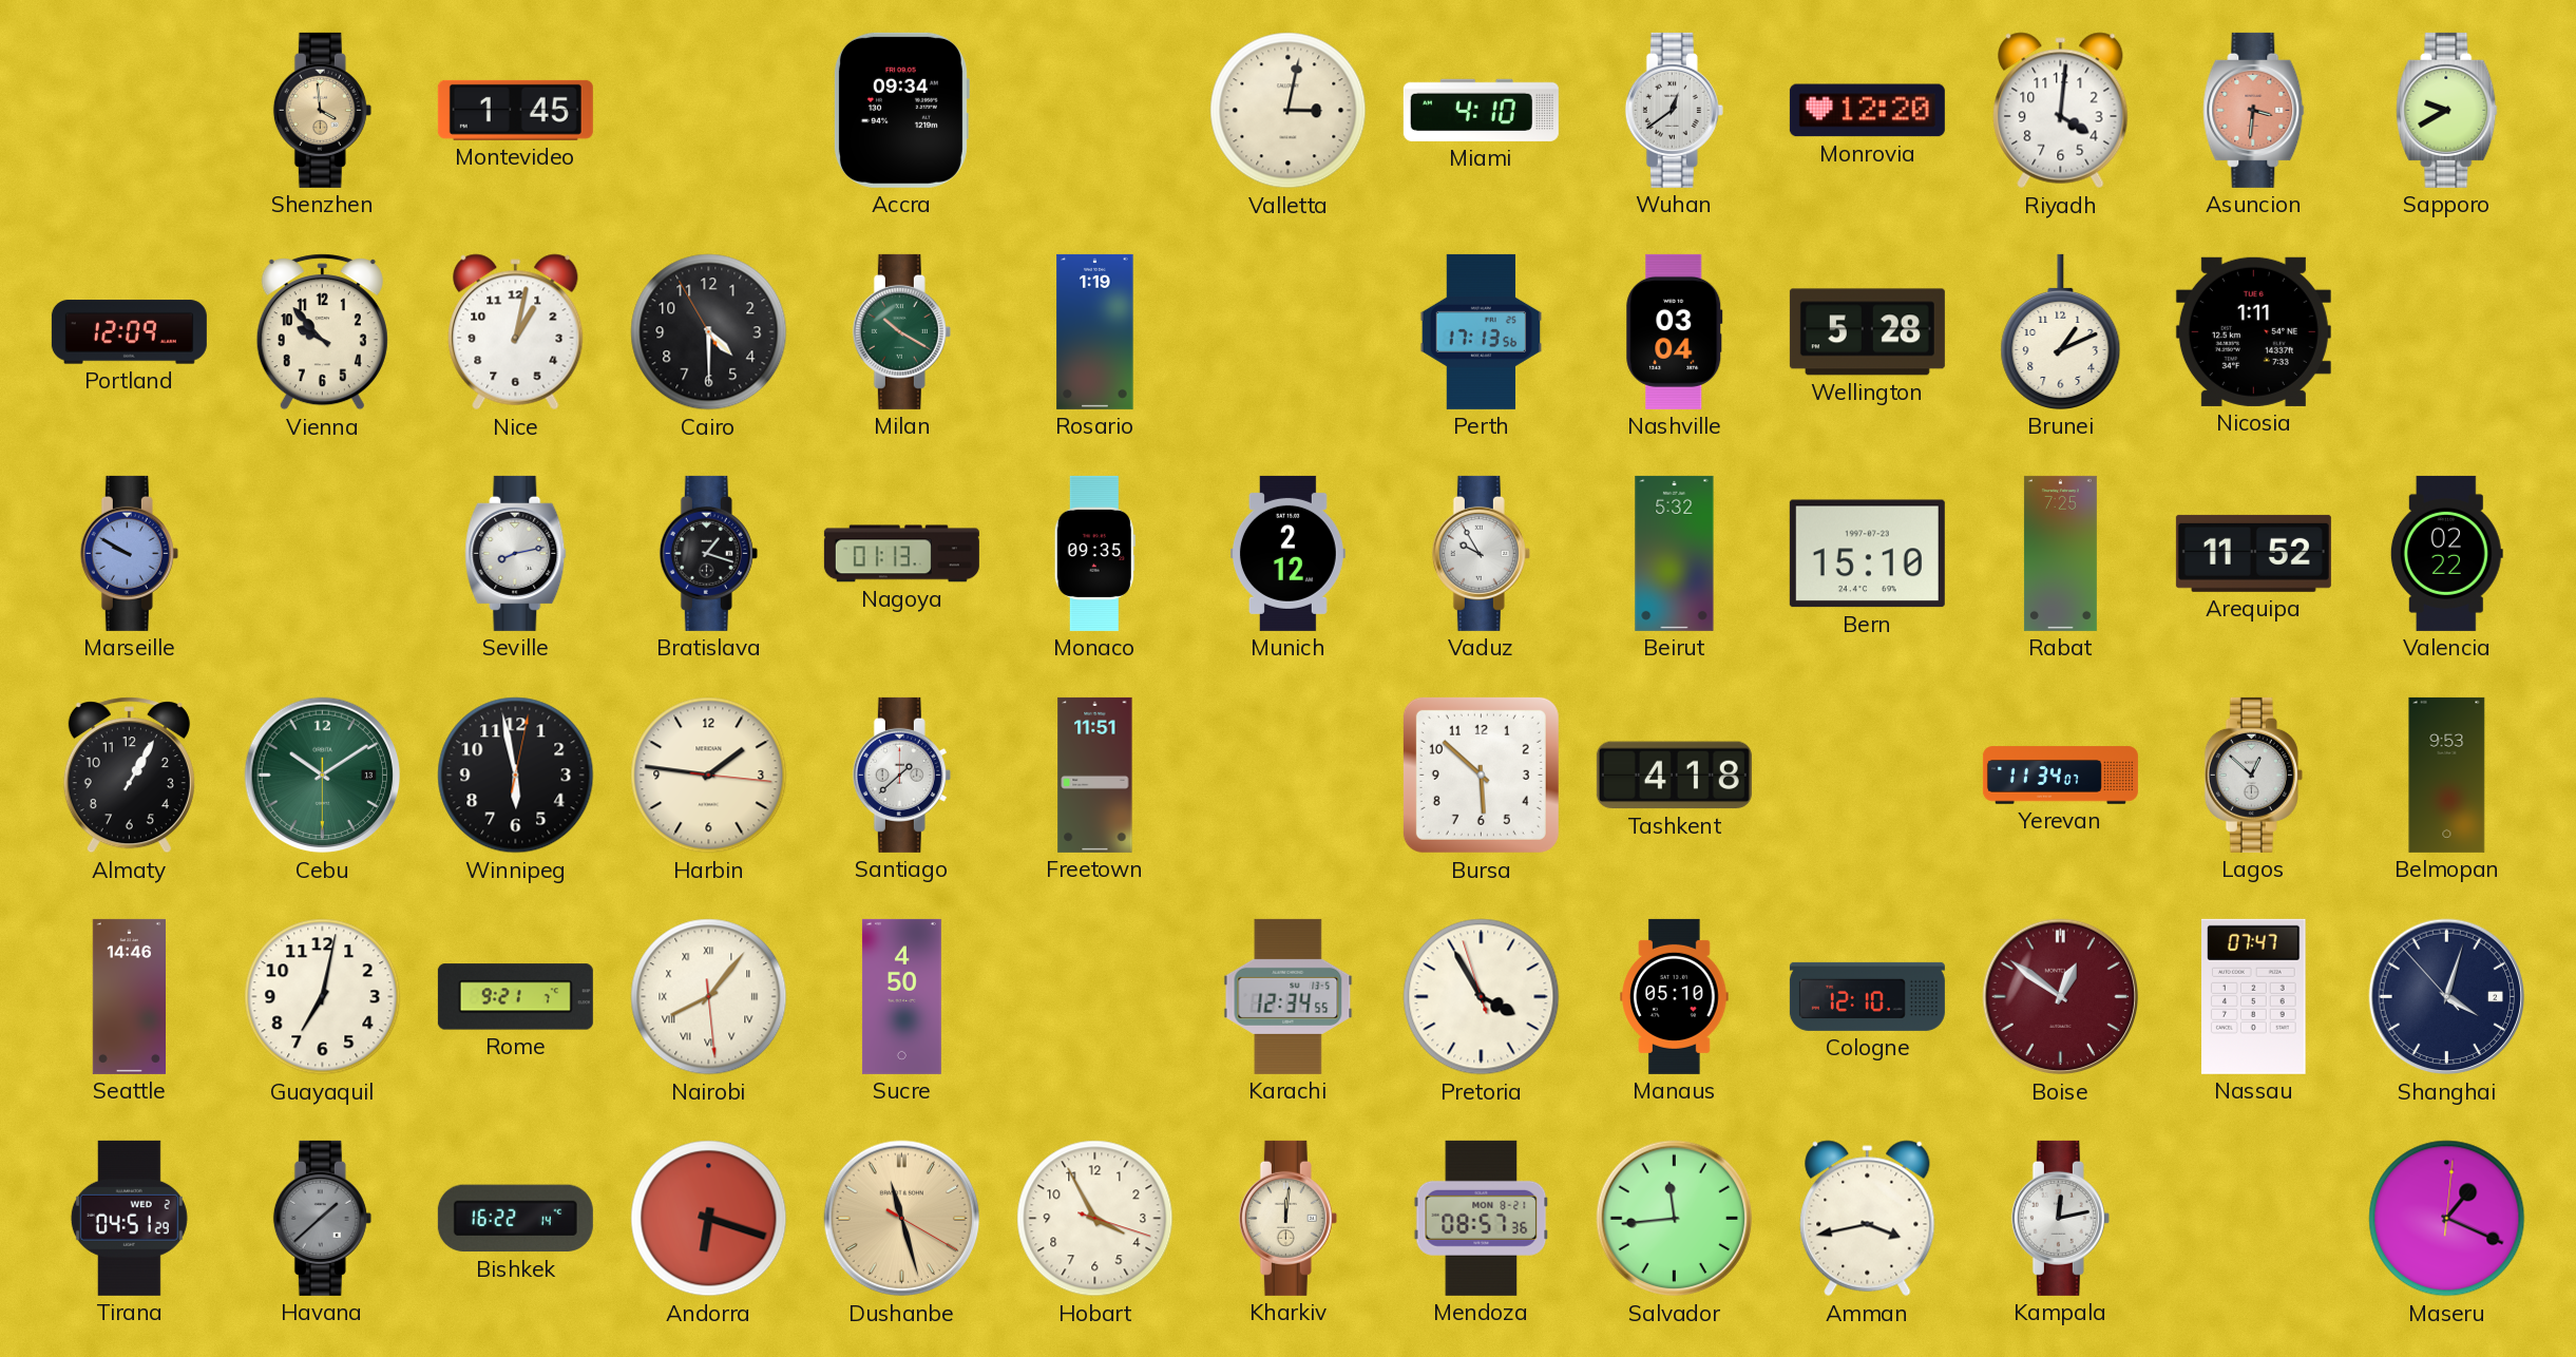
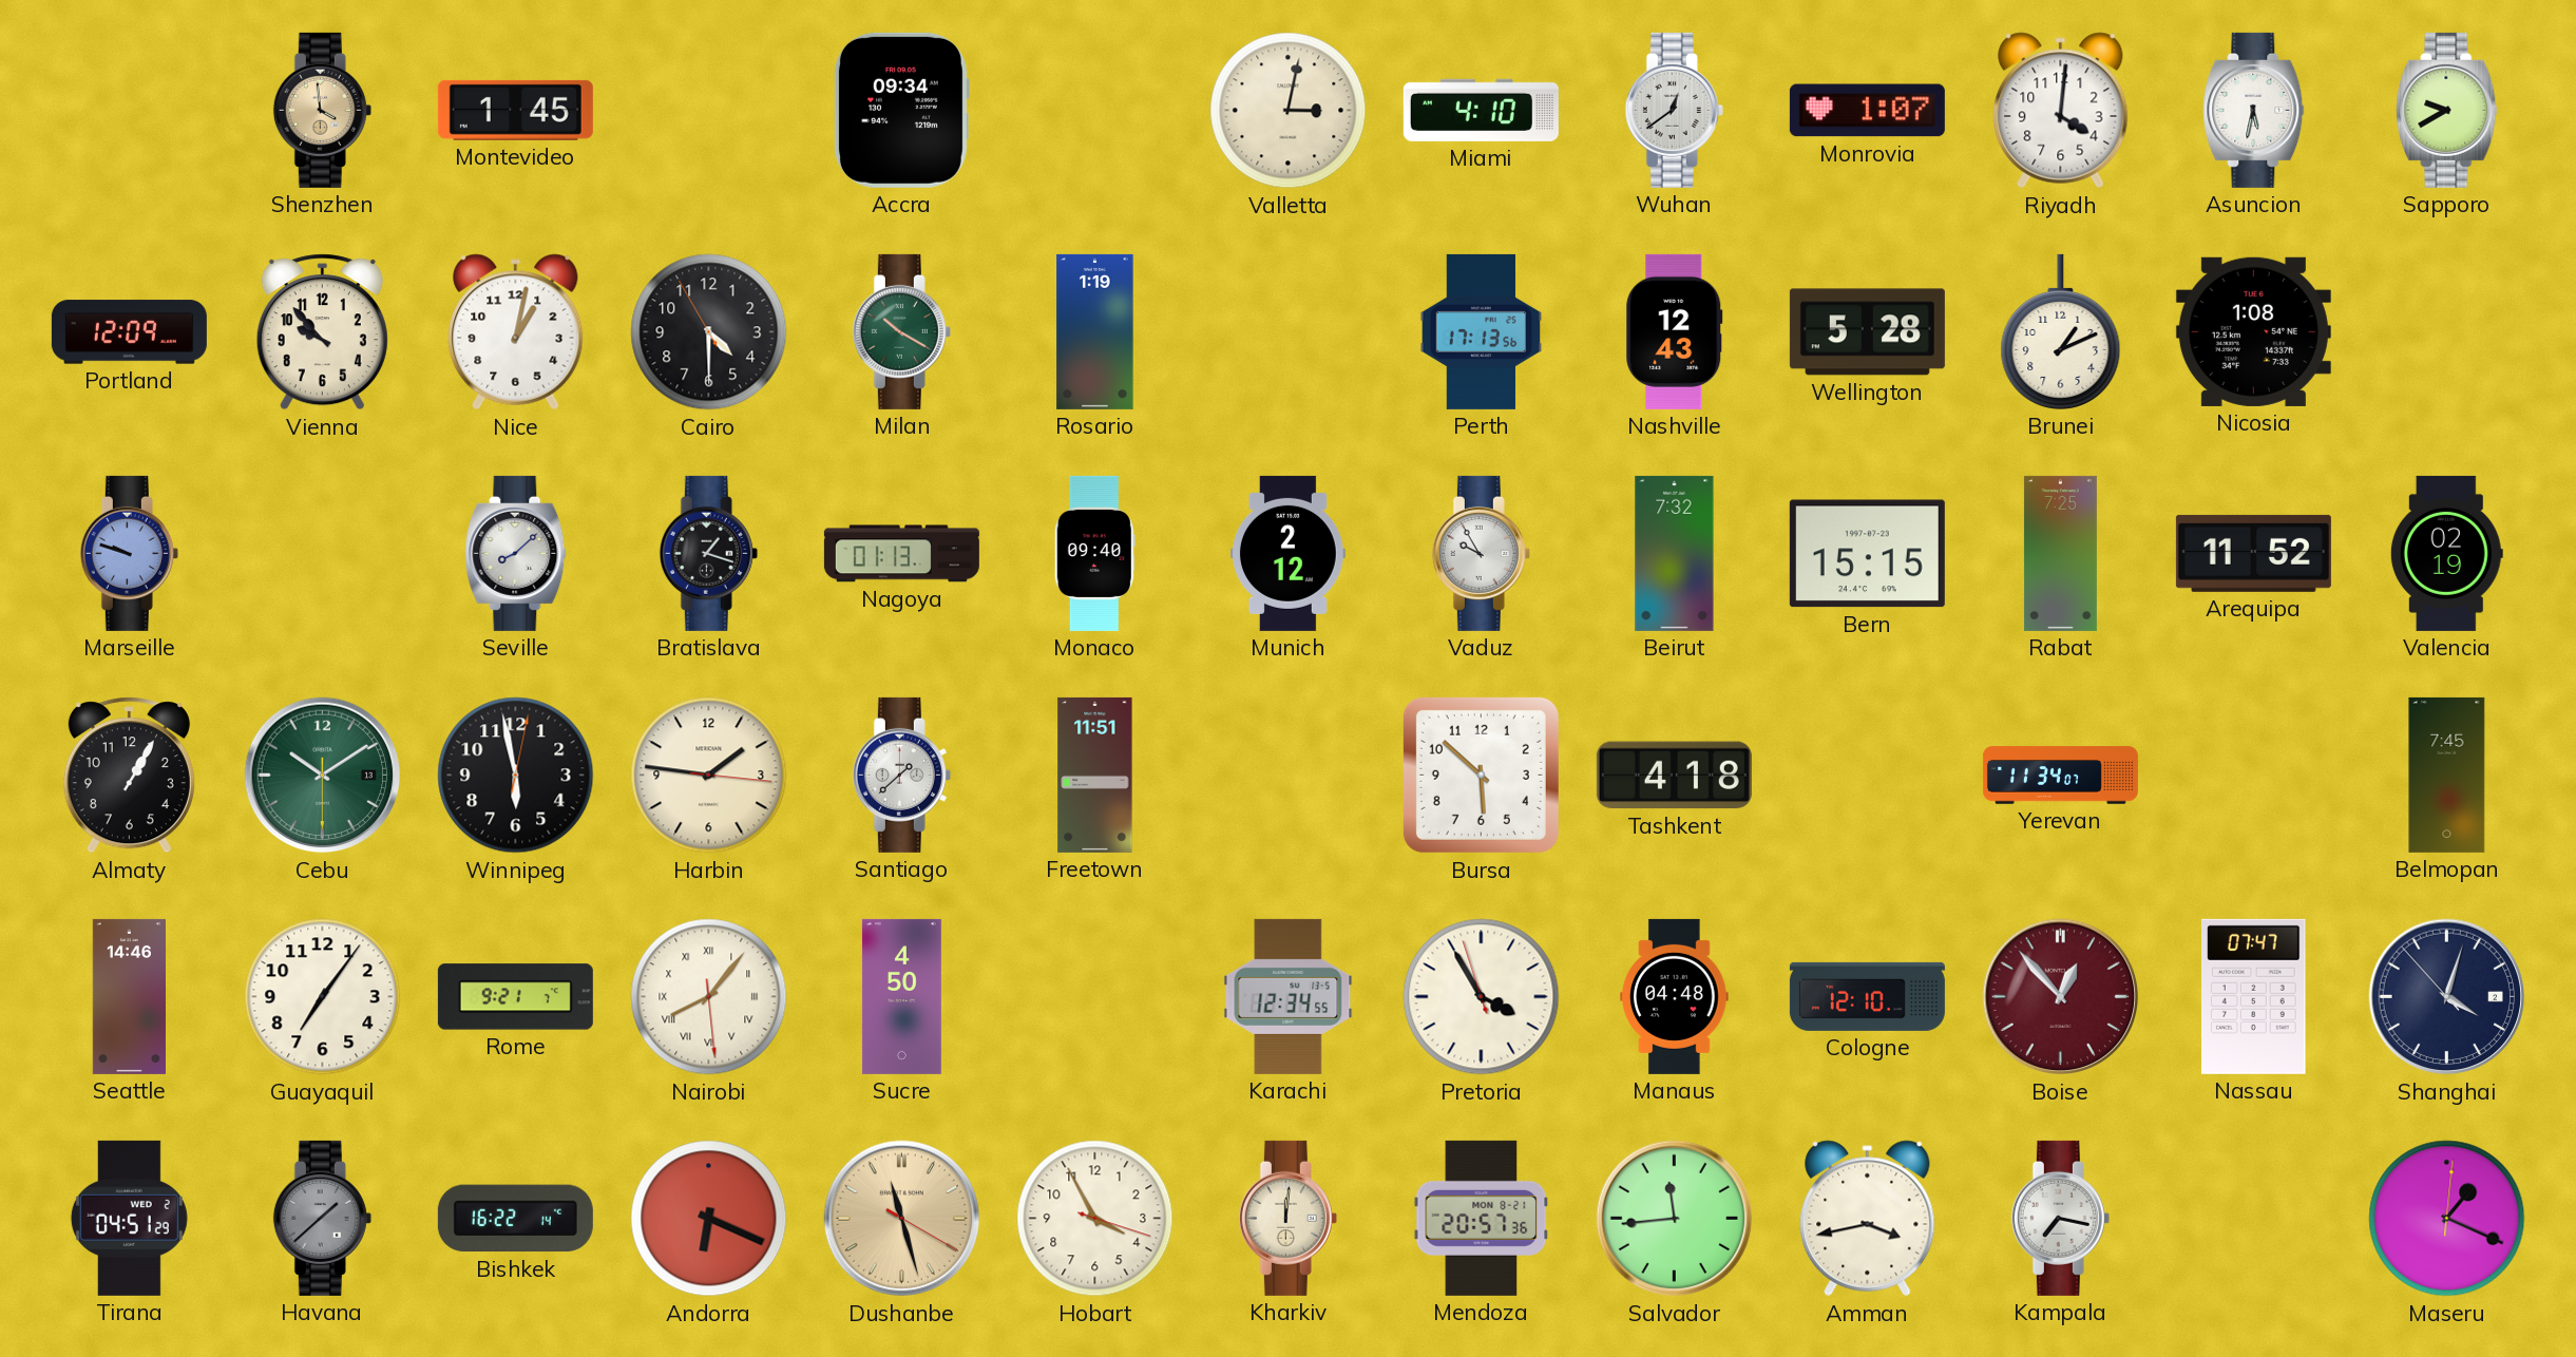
Monrovia: 12:20 -> 1:07
Asuncion: 3:31 -> 5:32
Asuncion dial: salmon -> white
Nashville: 03:04 -> 12:43
Nicosia: 1:11 -> 1:08
Marseille: 9:50 -> 9:48
Seville: 8:13 -> 8:08
Monaco: 09:35 -> 09:40
Beirut: 5:32 -> 7:32
Bern: 15:10 -> 15:15
Valencia: 02:22 -> 02:19
Lagos: 12:52 -> none
Belmopan: 9:53 -> 7:45
Guayaquil: 7:02 -> 7:06
Manaus: 05:10 -> 04:48
Boise: 12:51 -> 12:53
Andorra: 6:18 -> 6:19
Mendoza: 08:57 -> 20:57
Kampala: 12:13 -> 7:17
